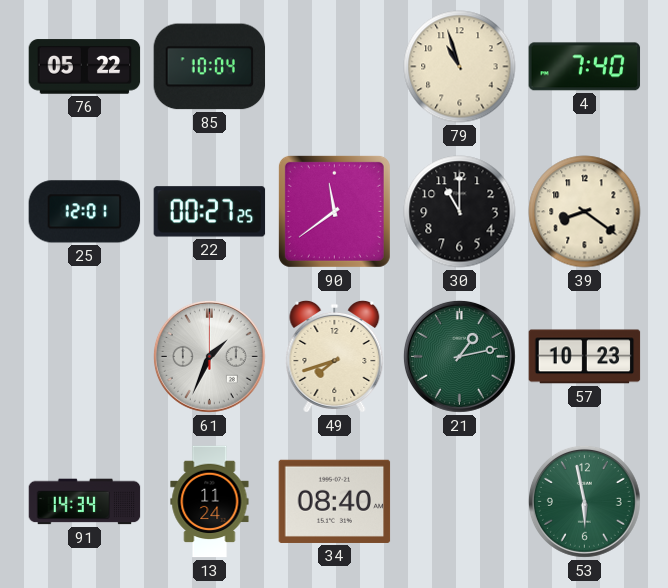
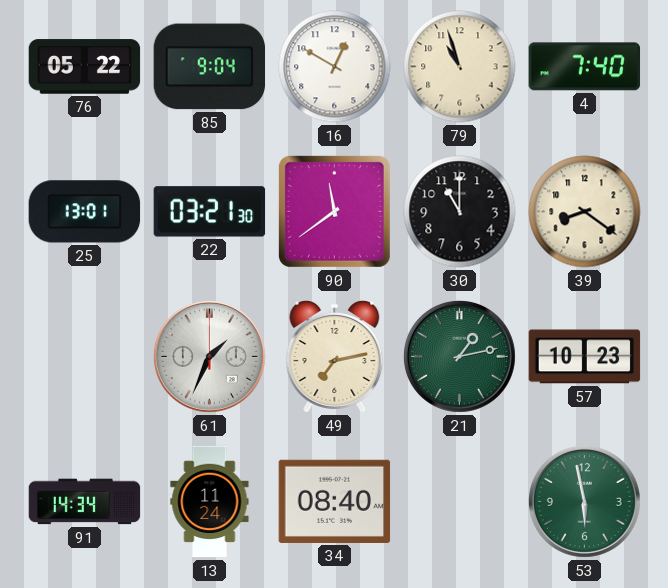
85: 10:04 -> 9:04
16: none -> 12:50
25: 12:01 -> 13:01
22: 00:27 -> 03:21
49: 7:42 -> 7:13
